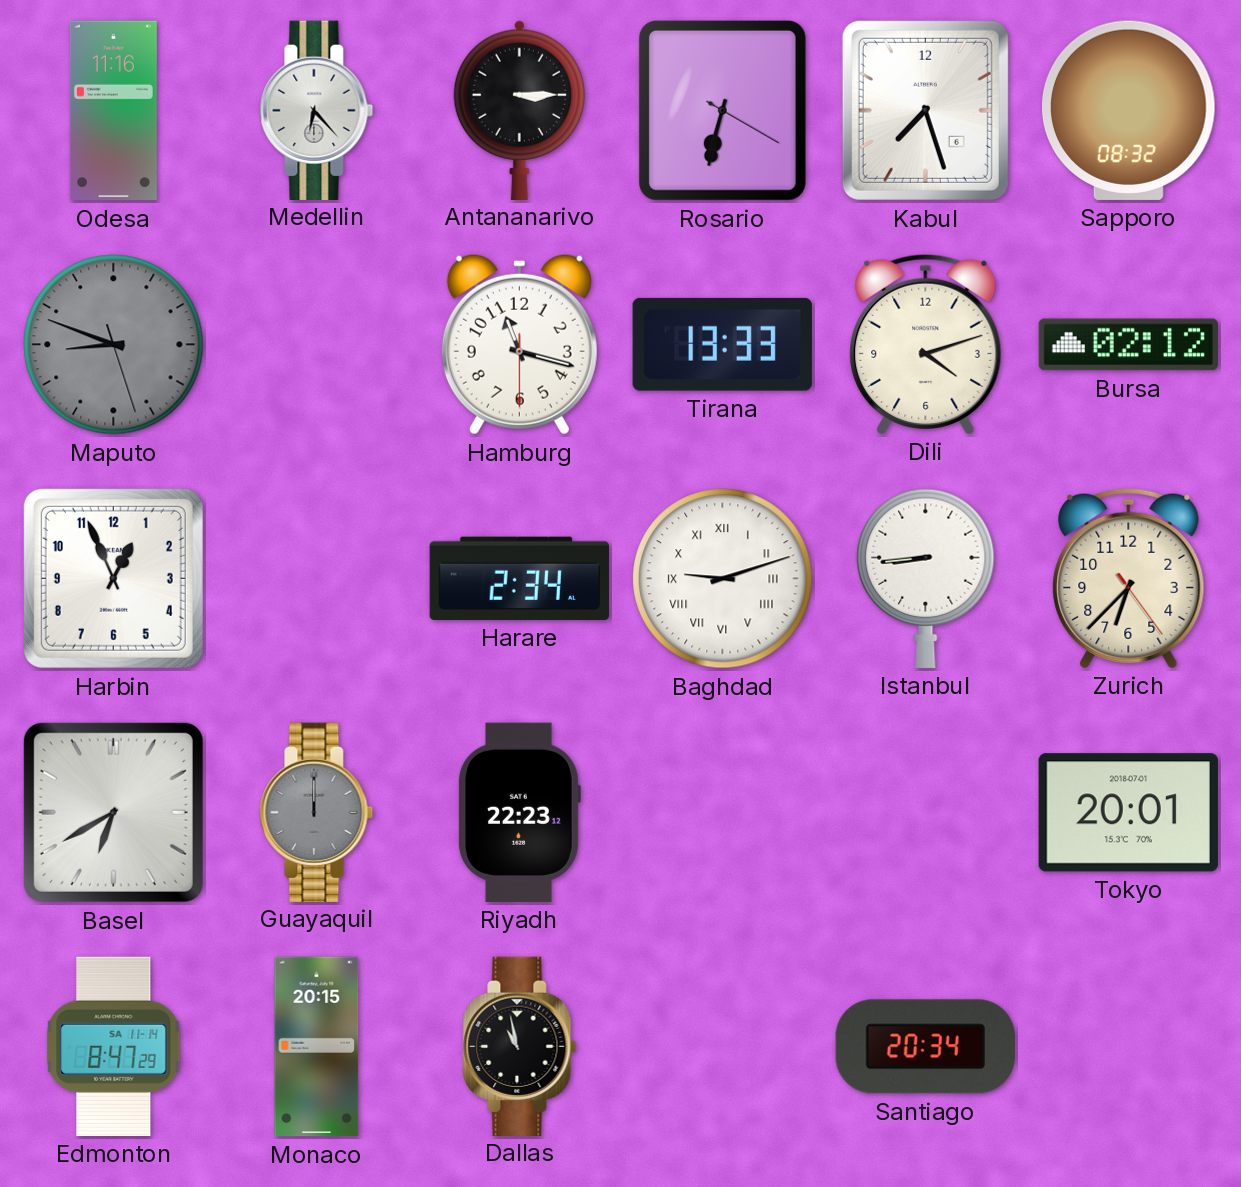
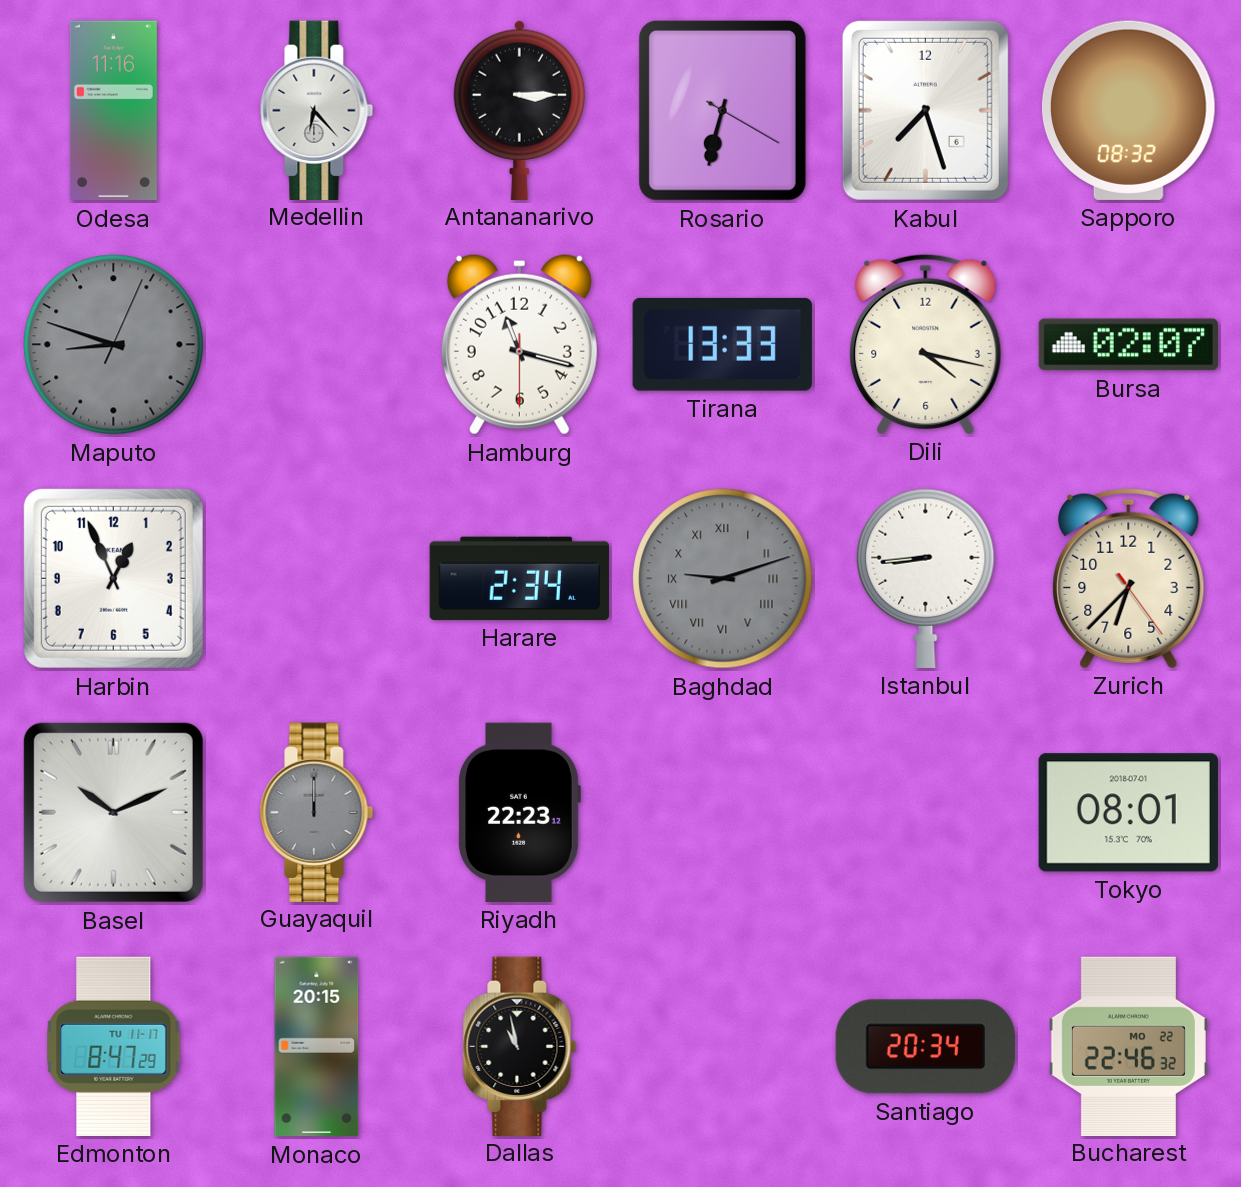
Maputo: 8:48:27 -> 8:48:04
Dili: 4:12 -> 4:17
Bursa: 02:12 -> 02:07
Baghdad dial: white -> grey
Basel: 6:40 -> 10:11
Tokyo: 20:01 -> 08:01
Edmonton date: SA 11-14 -> TU 11-17
Bucharest: none -> 22:46
